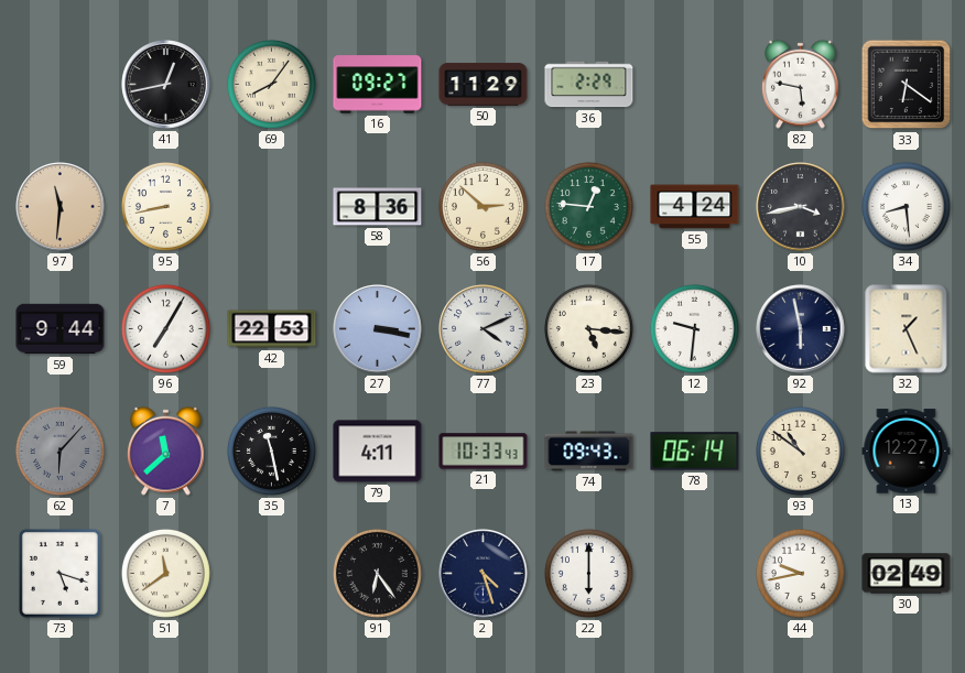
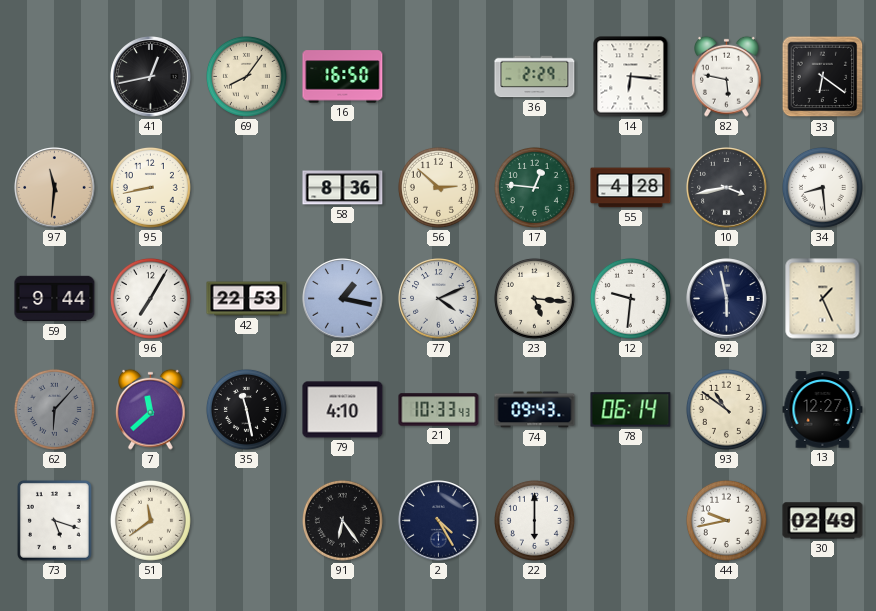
16: 09:27 -> 16:50
50: 11:29 -> none
14: none -> 6:16
55: 4:24 -> 4:28
27: 3:17 -> 1:17
79: 4:11 -> 4:10
2: 4:27 -> 4:25
